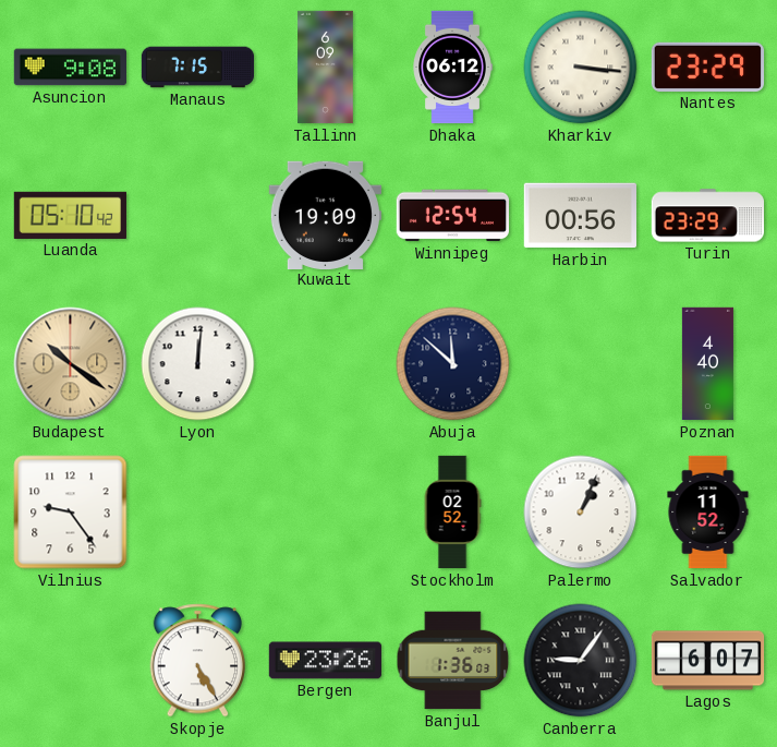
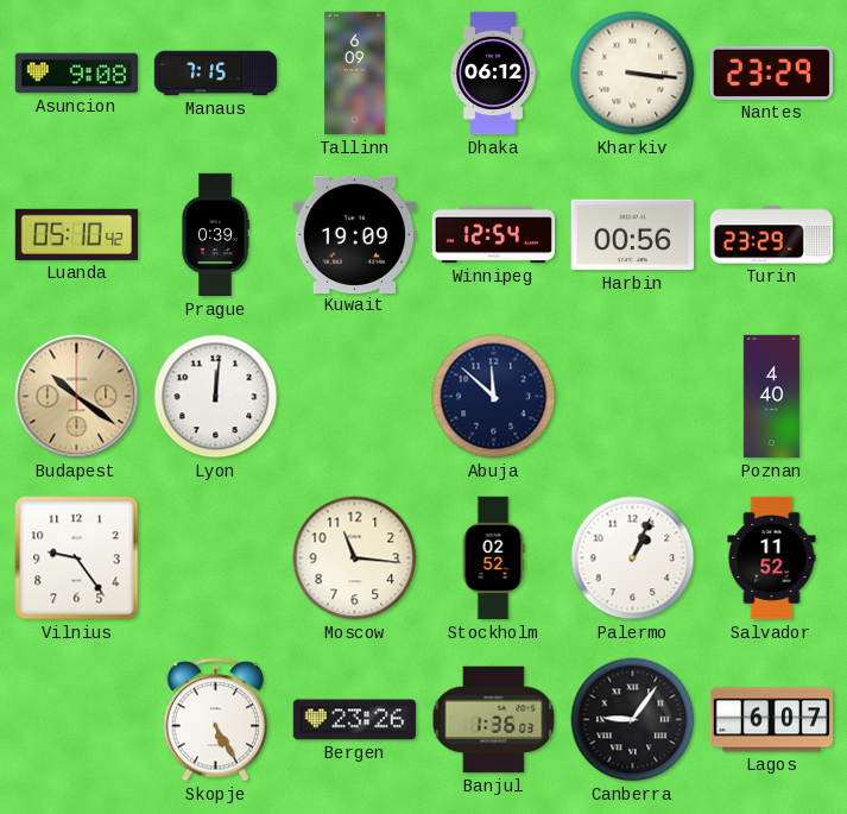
Prague: none -> 0:39
Moscow: none -> 11:16
